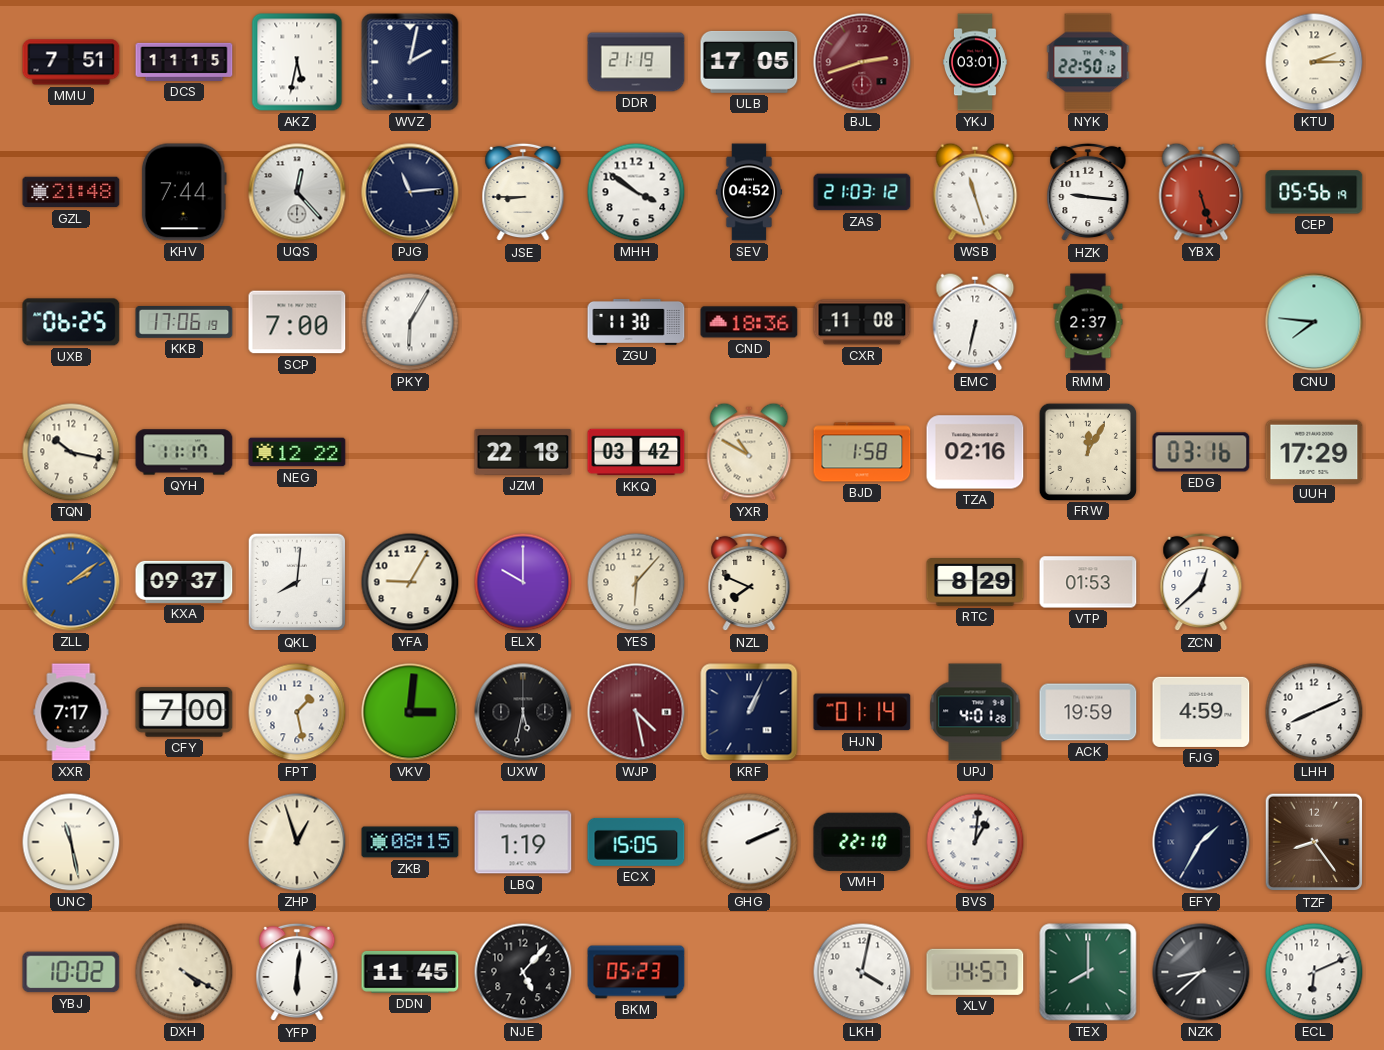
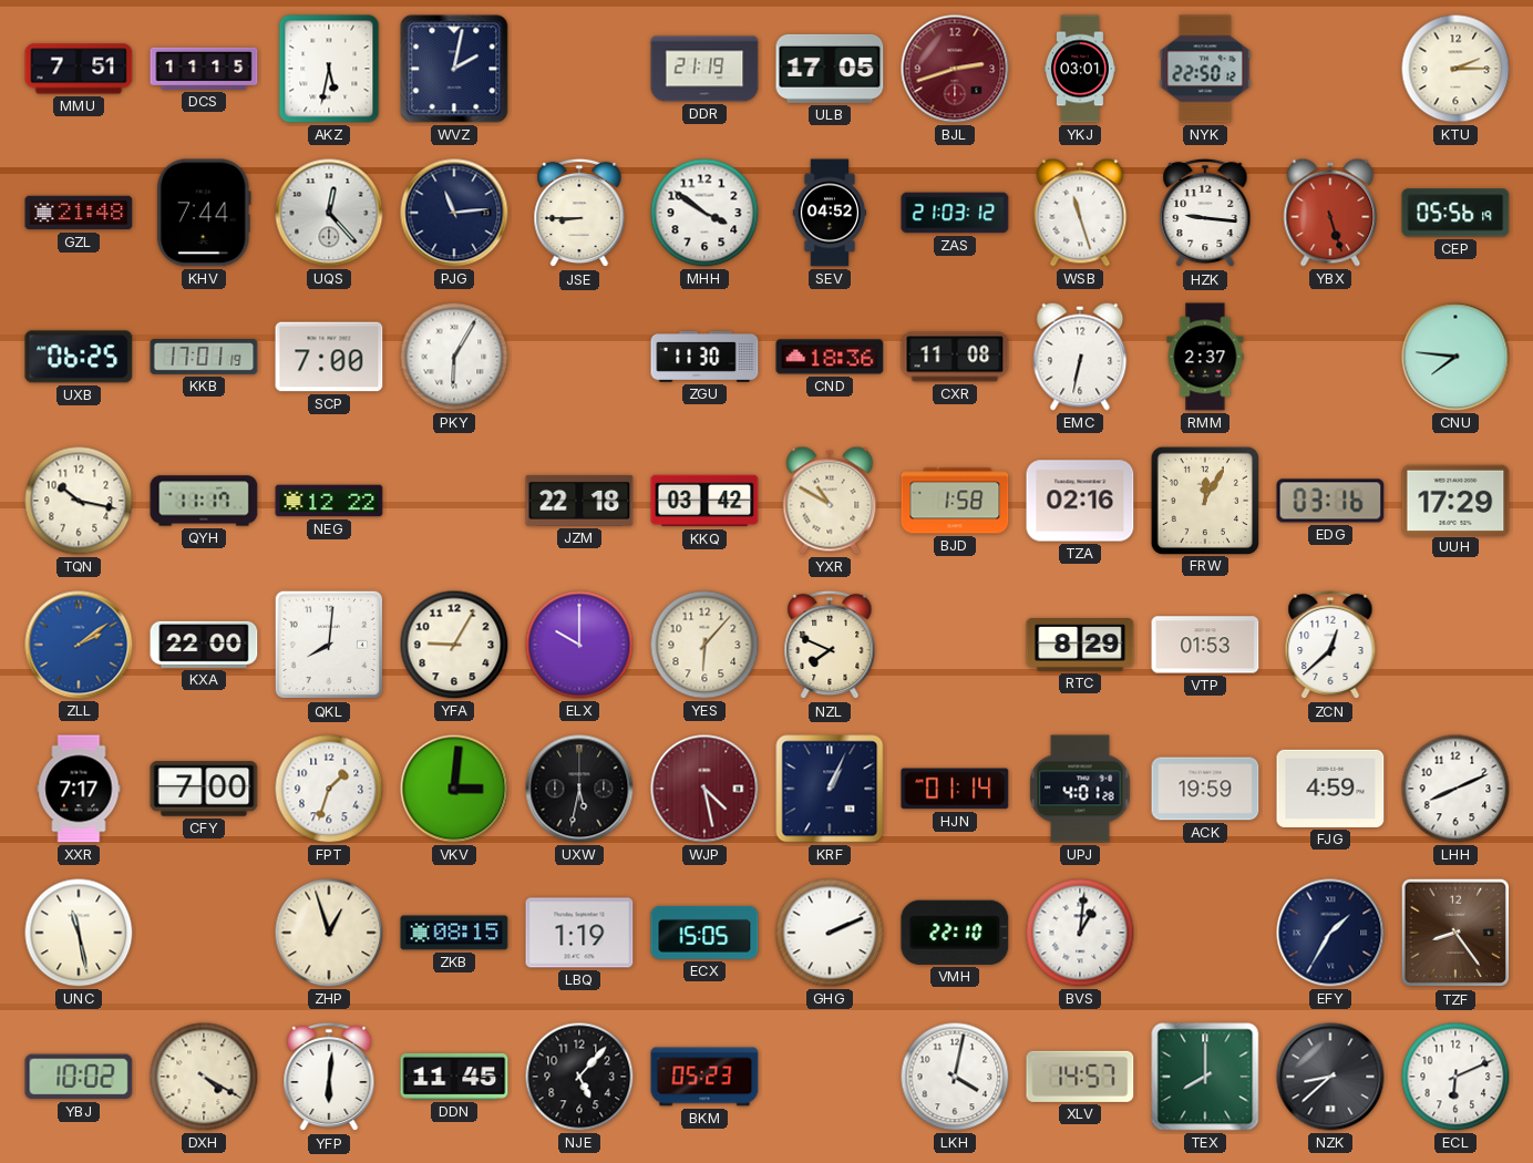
KKB: 17:06 -> 17:01
KXA: 09:37 -> 22:00
FPT: 1:28 -> 1:33
